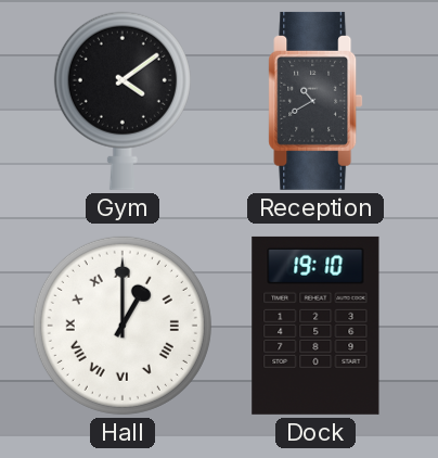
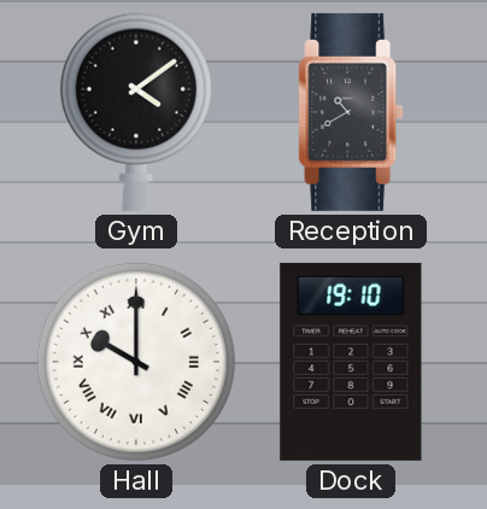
Hall: 1:00 -> 10:00
